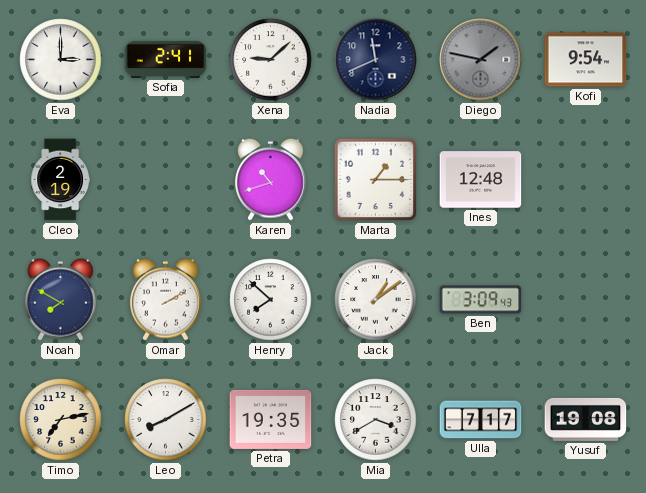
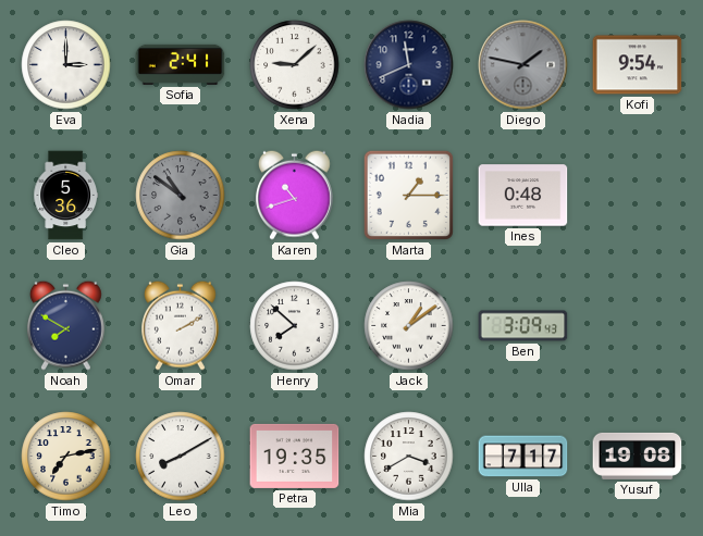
Cleo: 2:19 -> 5:36
Gia: none -> 10:51
Ines: 12:48 -> 0:48
